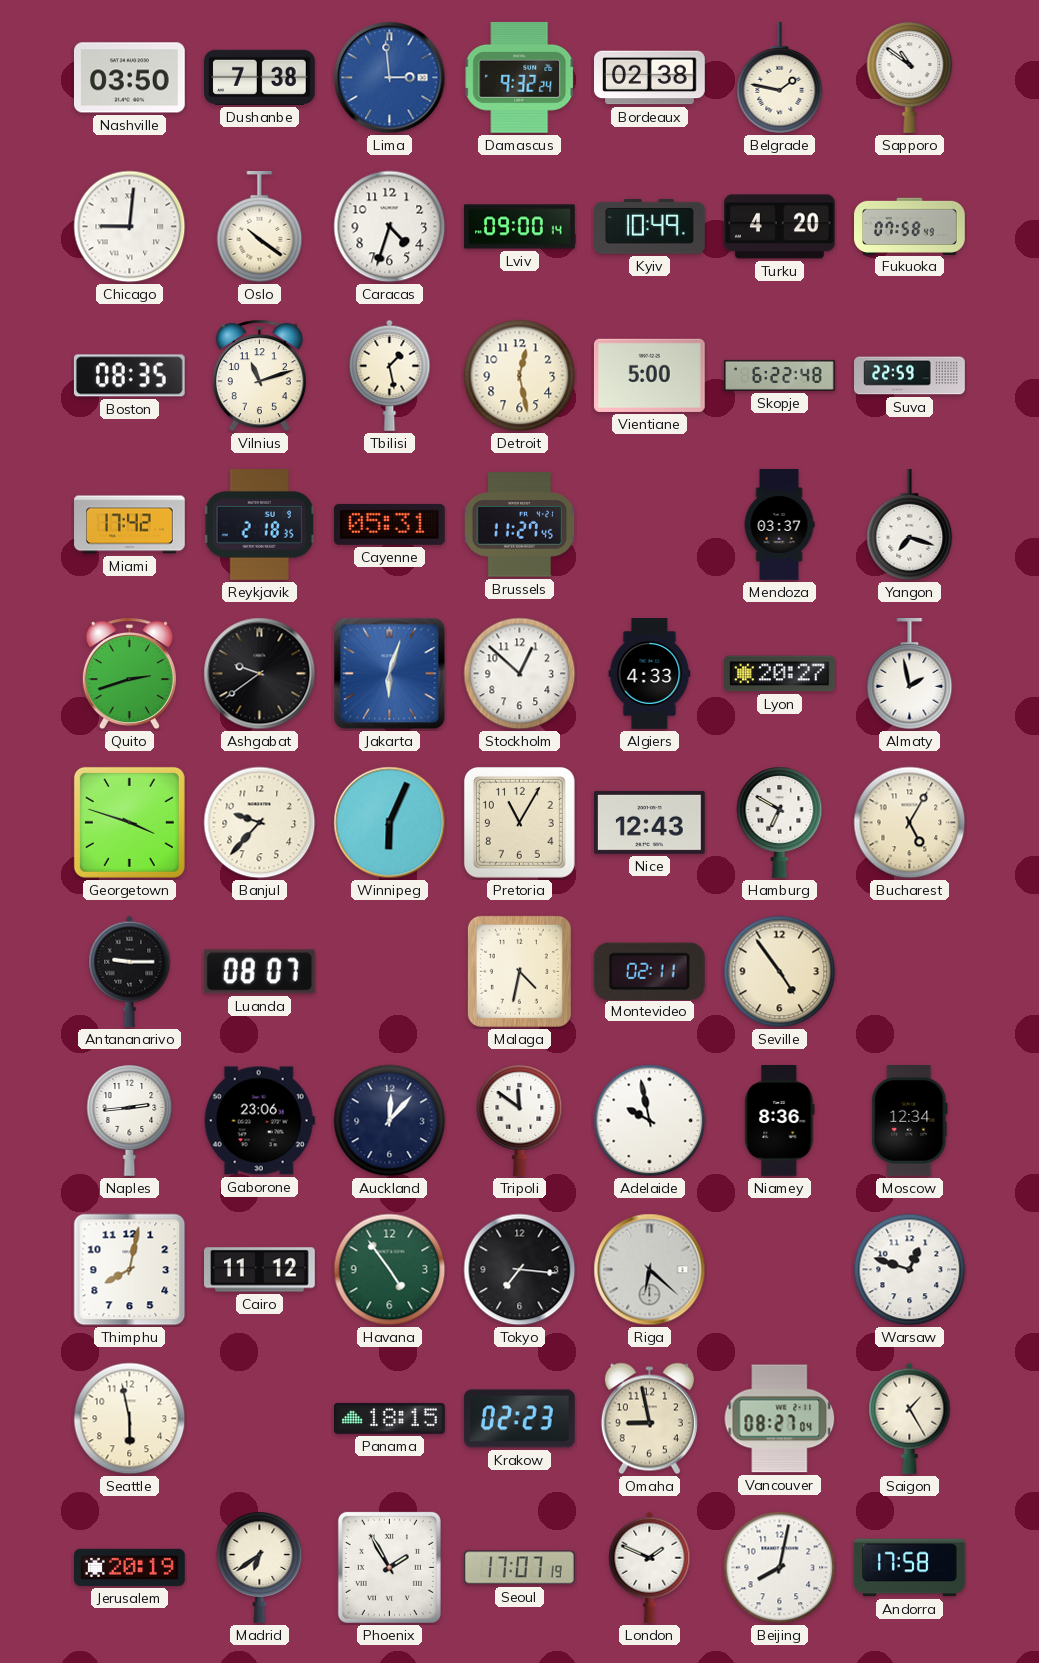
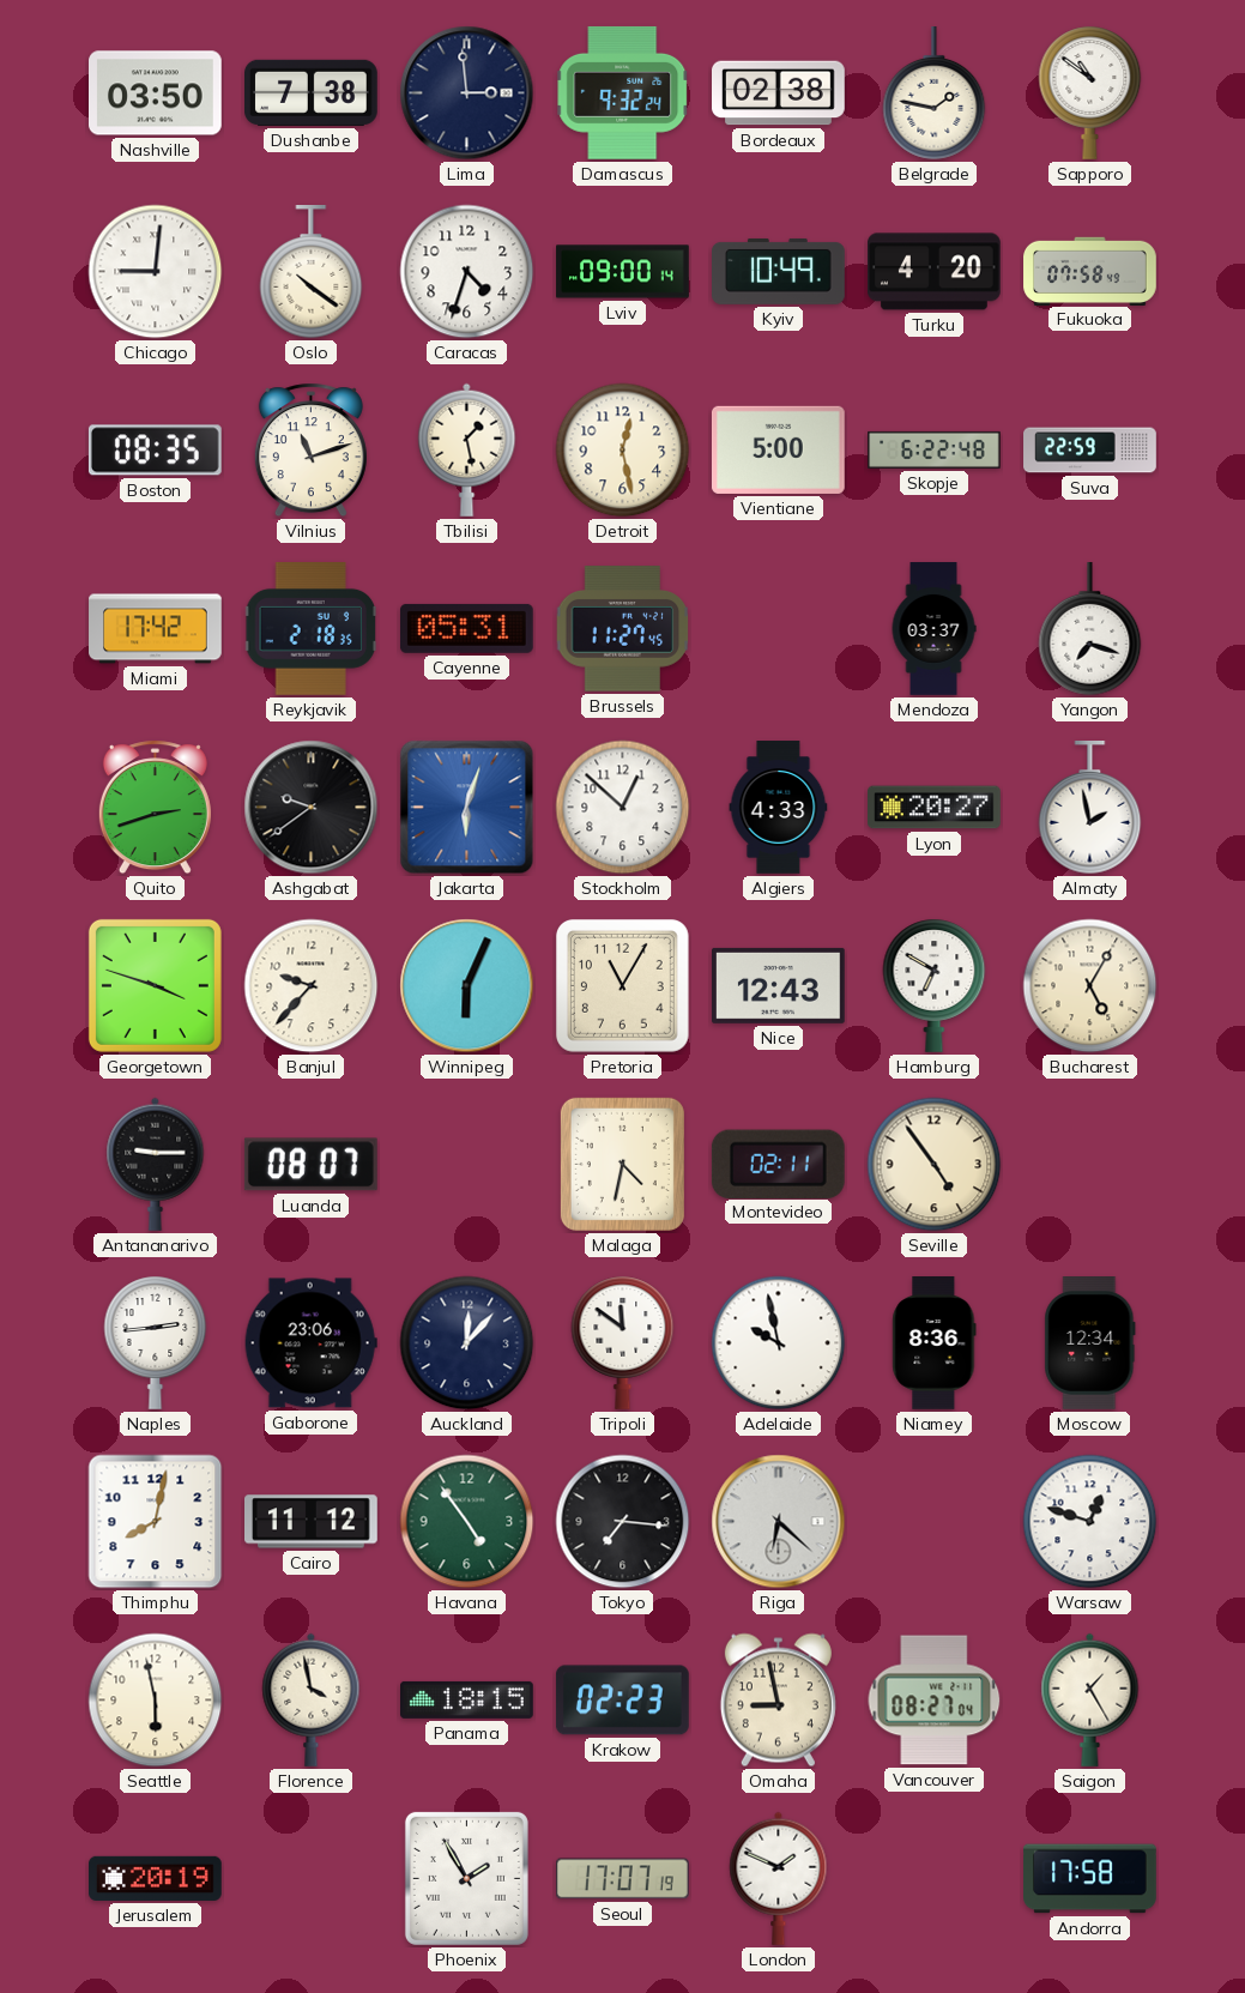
Lima dial: blue -> navy
Florence: none -> 3:58
Madrid: 6:39 -> none
Beijing: 8:02 -> none
